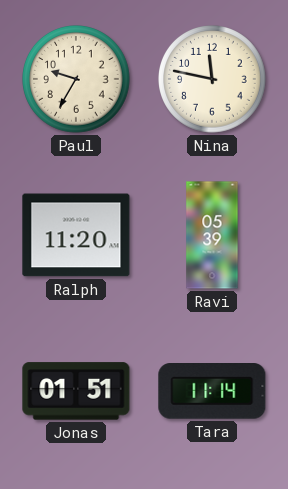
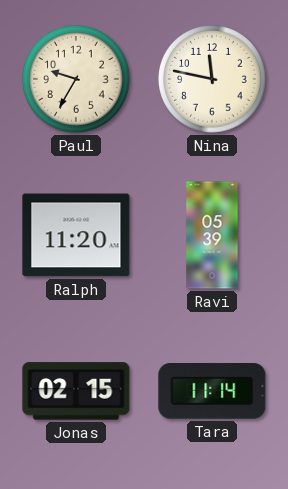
Jonas: 01:51 -> 02:15
